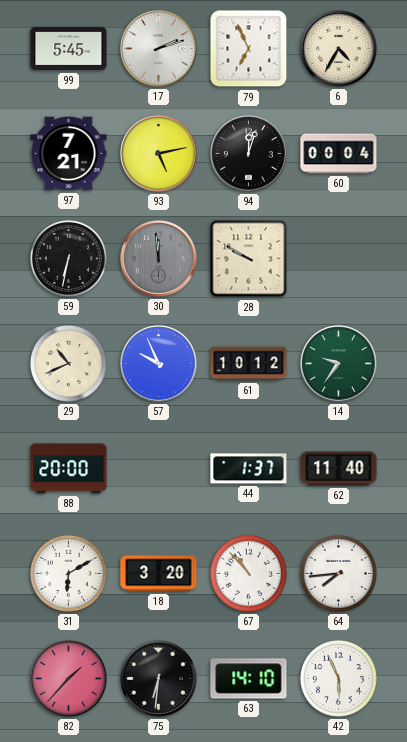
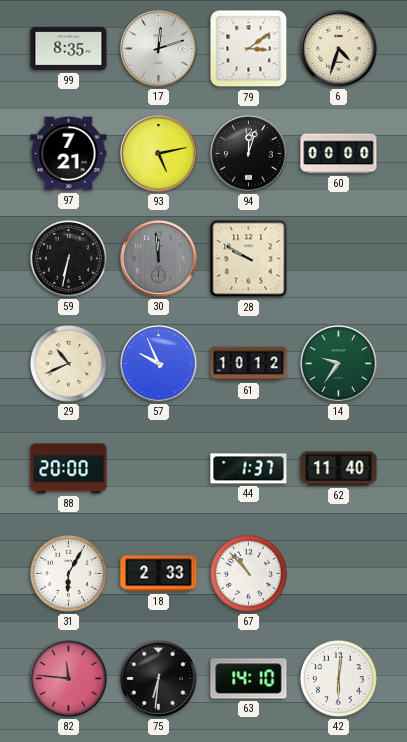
99: 5:45 -> 8:35
17: 2:12 -> 12:12
79: 6:56 -> 3:09
6: 4:35 -> 4:33
60: 00:04 -> 00:00
31: 6:10 -> 6:05
18: 3:20 -> 2:33
64: 7:44 -> none
82: 1:37 -> 11:46
42: 5:56 -> 6:01
